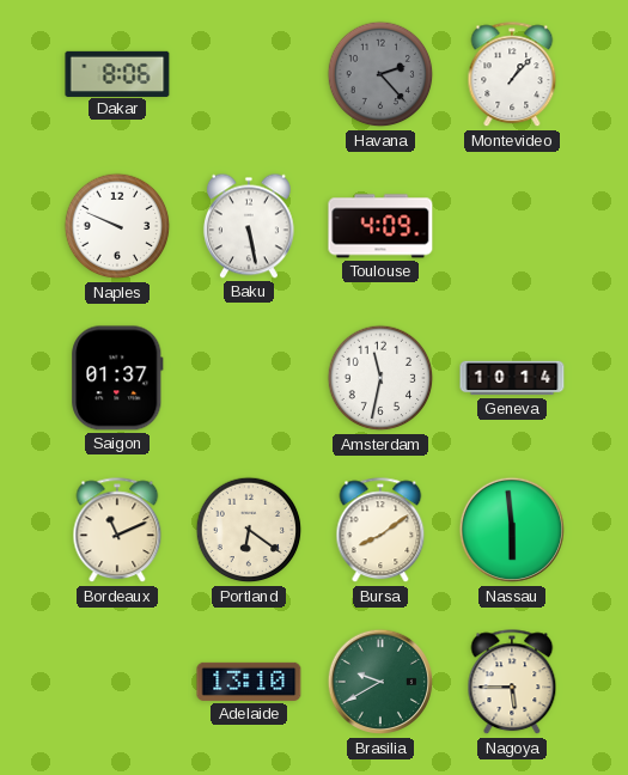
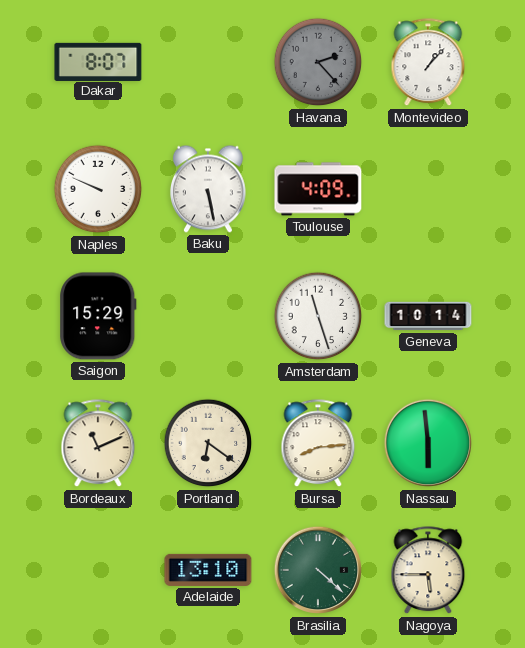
Dakar: 8:06 -> 8:07
Saigon: 01:37 -> 15:29
Amsterdam: 11:32 -> 11:27
Bursa: 8:09 -> 8:14
Brasilia: 9:40 -> 4:22
